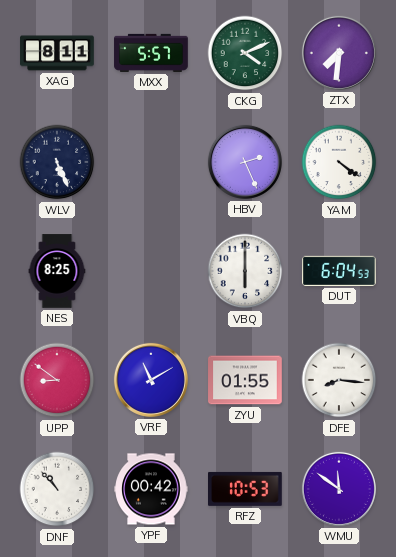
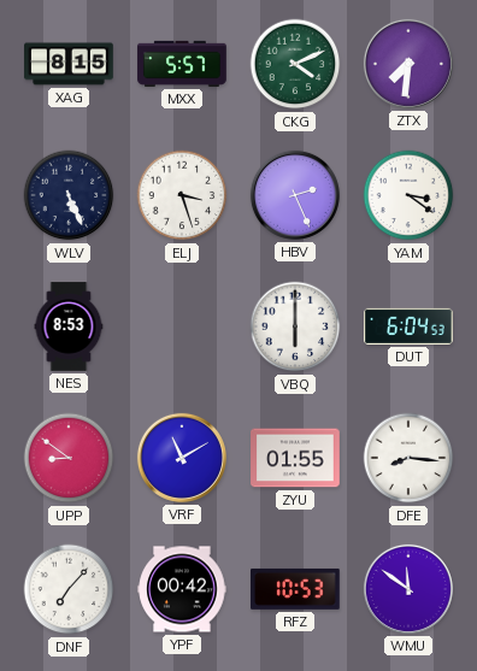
XAG: 8:11 -> 8:15
ELJ: none -> 3:27
YAM: 4:21 -> 3:21
NES: 8:25 -> 8:53
DNF: 10:53 -> 7:07
